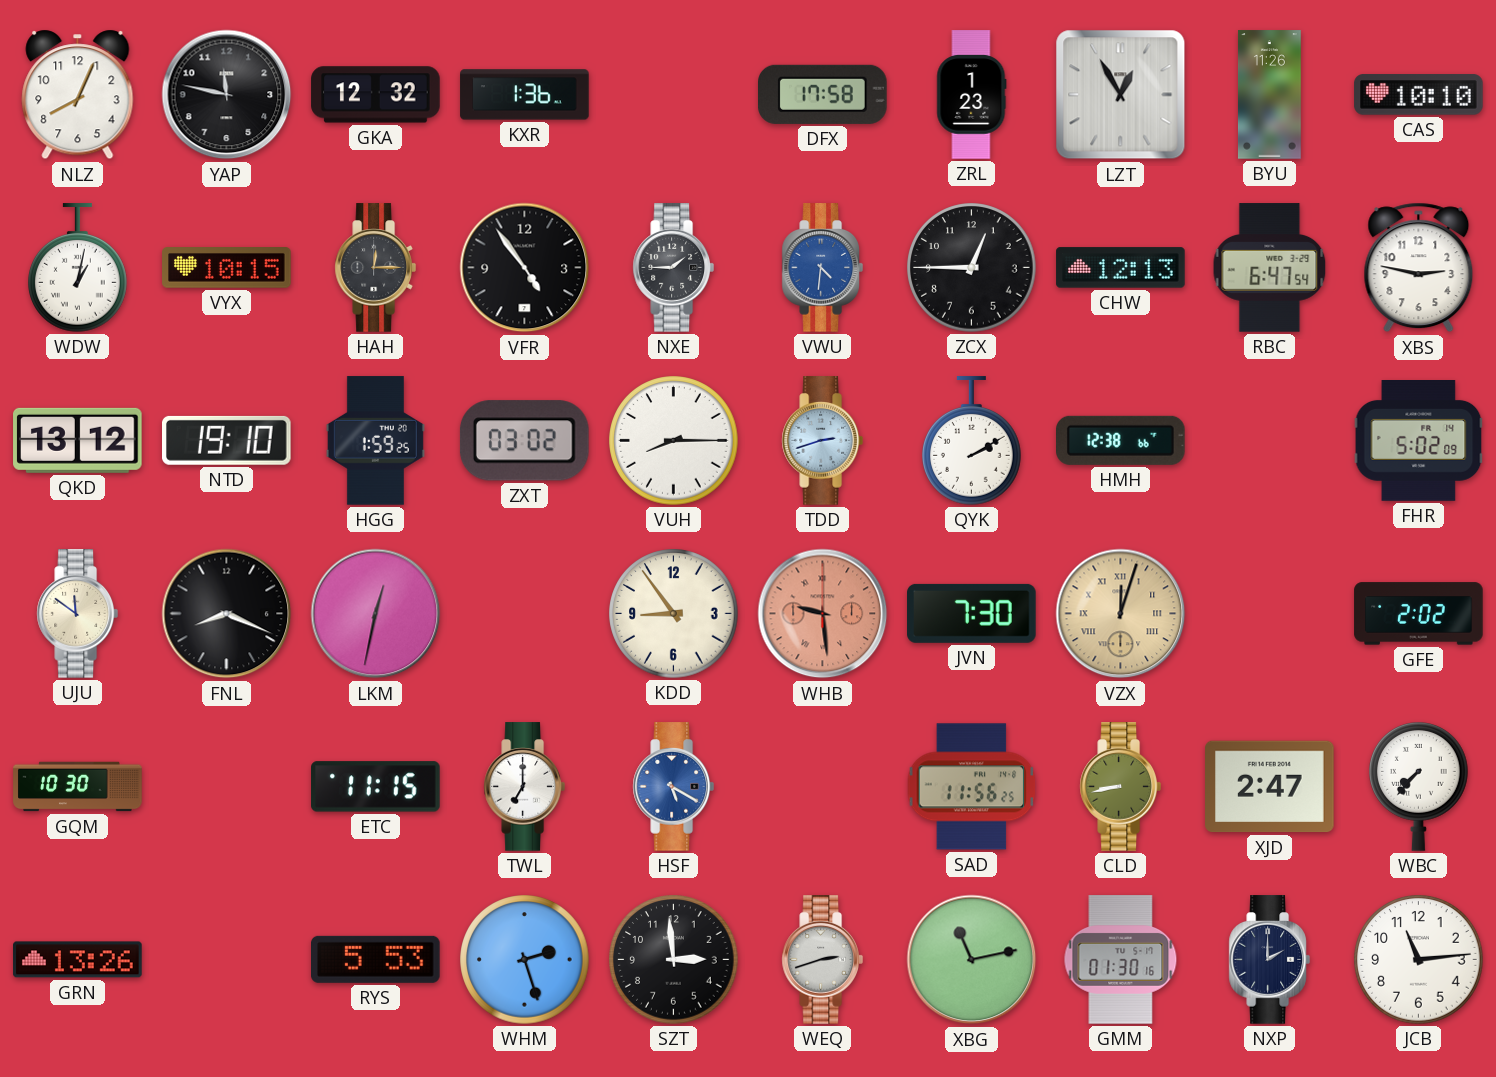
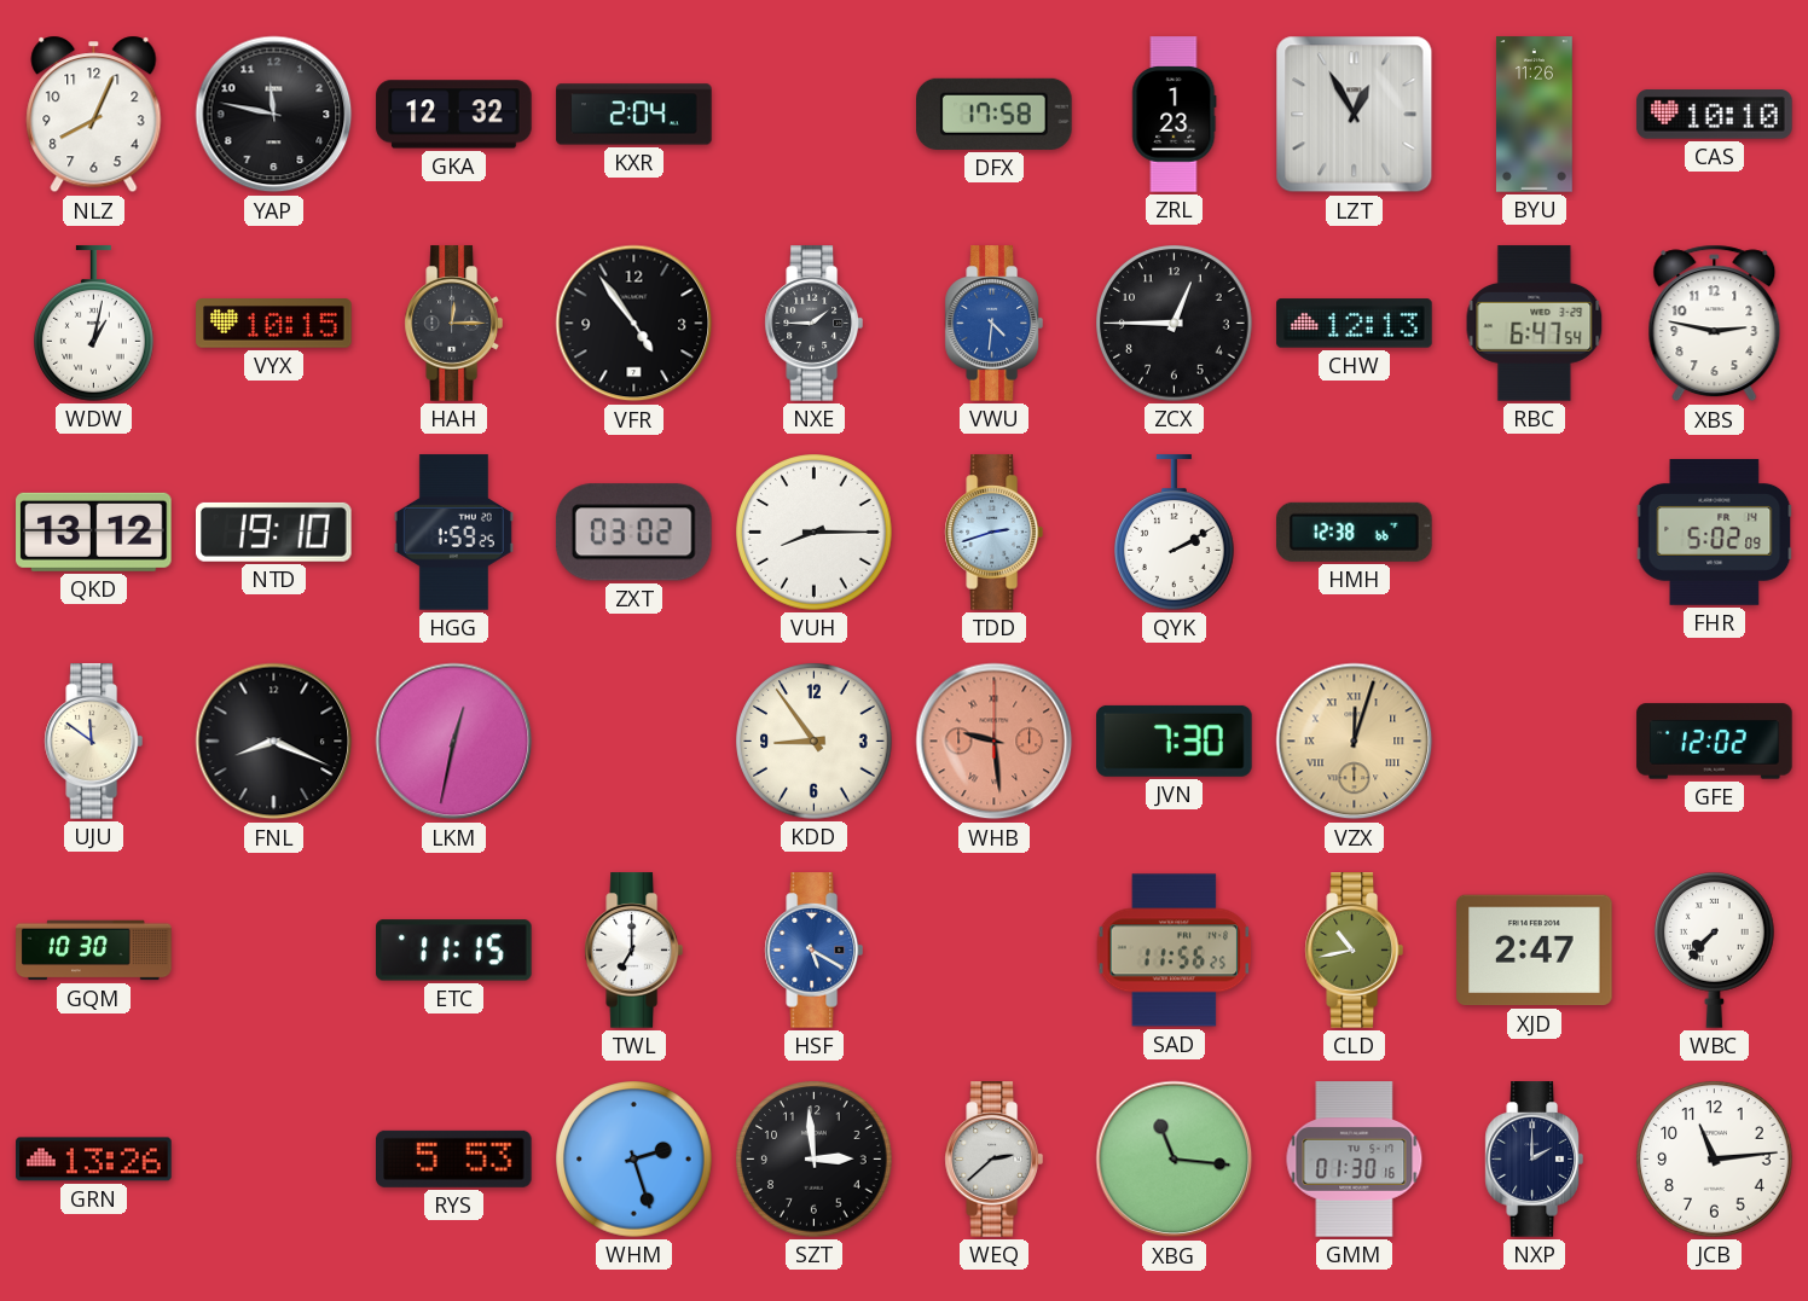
KXR: 1:36 -> 2:04
GFE: 2:02 -> 12:02
CLD: 8:43 -> 10:43
WEQ: 2:42 -> 2:38
XBG: 11:13 -> 11:16
